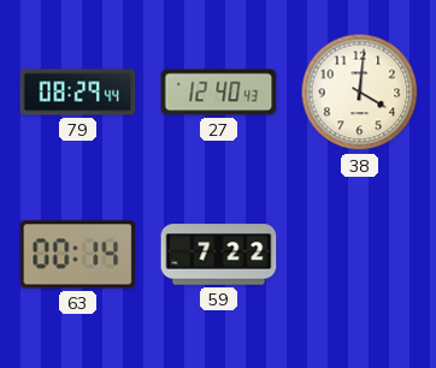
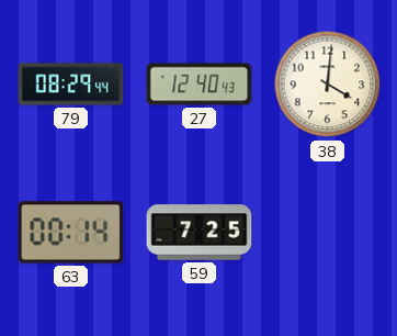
59: 7:22 -> 7:25
